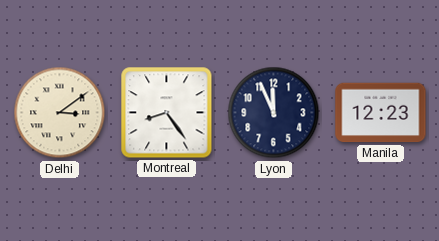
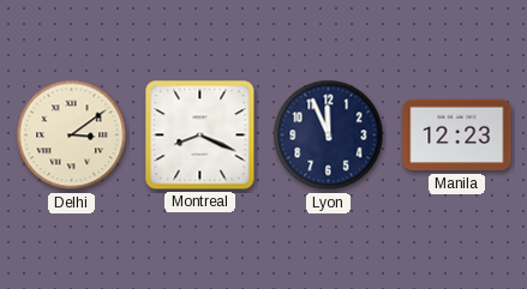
Montreal: 8:24 -> 8:19
